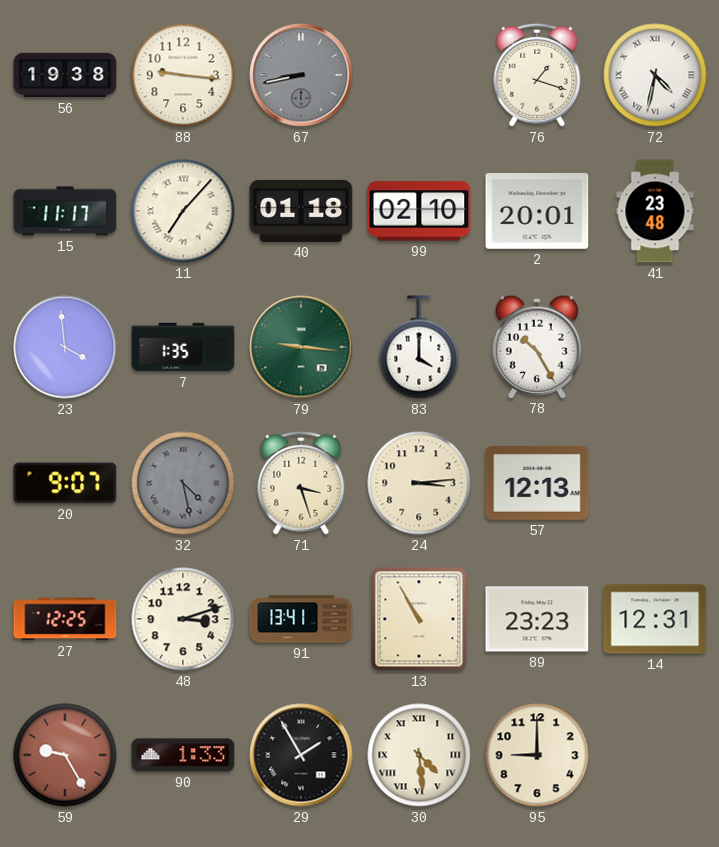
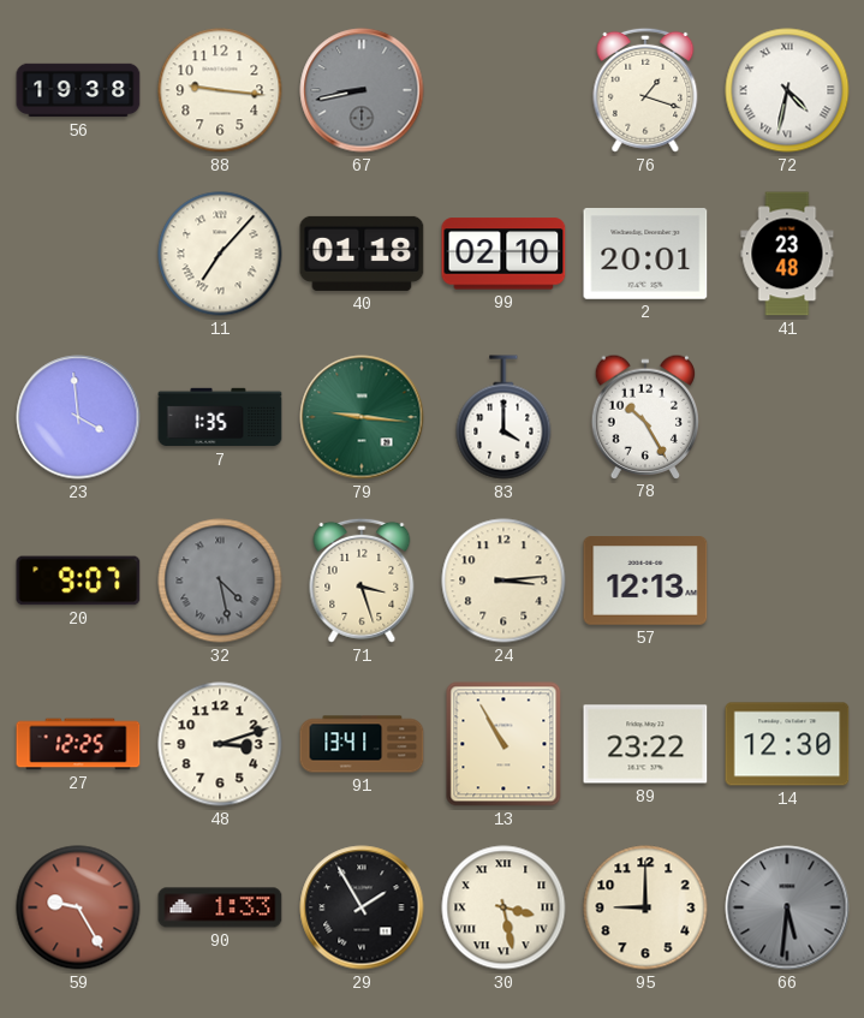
15: 11:17 -> none
89: 23:23 -> 23:22
14: 12:31 -> 12:30
30: 4:29 -> 3:28
66: none -> 5:31
